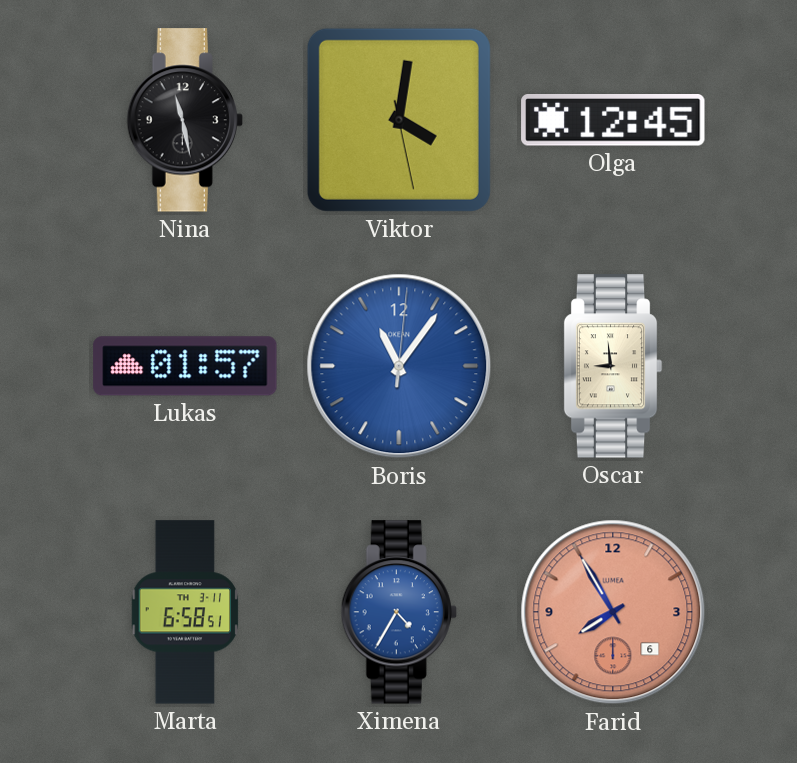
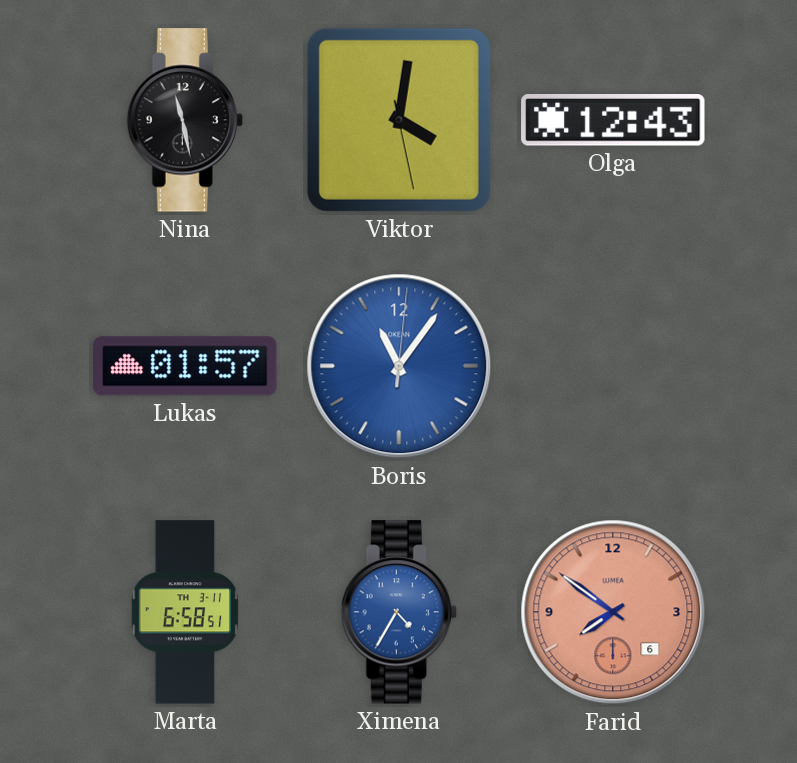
Olga: 12:45 -> 12:43
Oscar: 8:59 -> none
Farid: 7:55 -> 7:51
